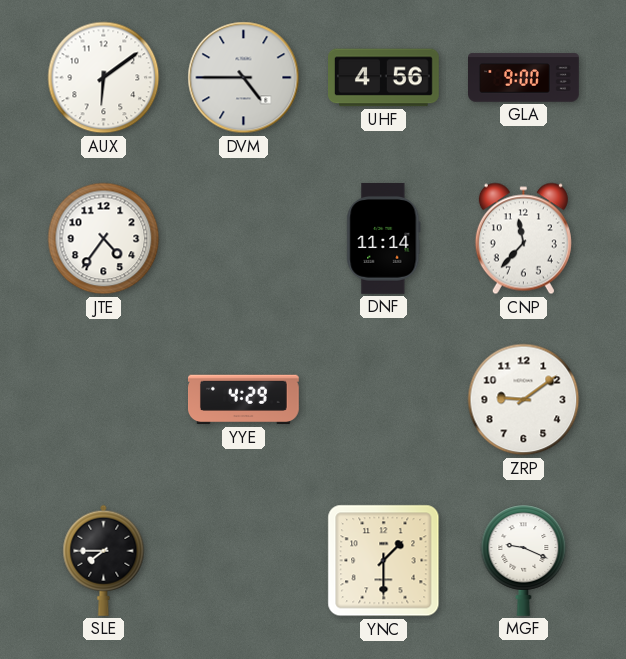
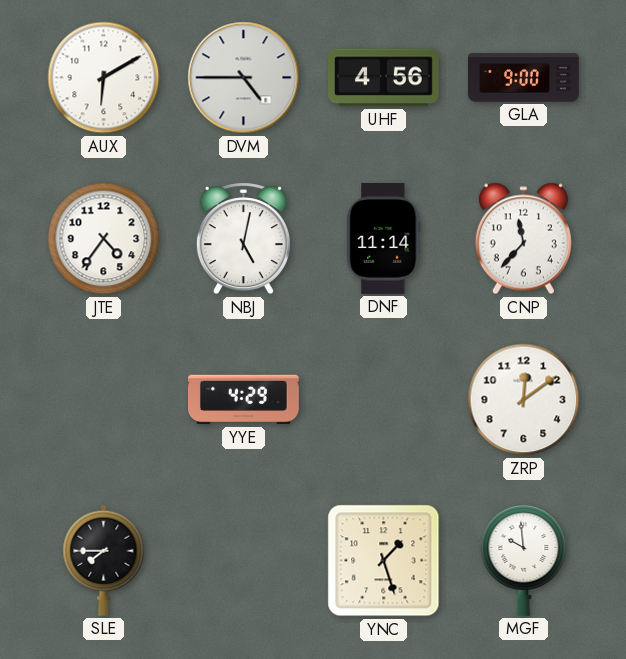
AUX: 6:09 -> 6:10
NBJ: none -> 5:02
ZRP: 9:09 -> 12:09
YNC: 1:30 -> 1:27
MGF: 9:19 -> 9:59
